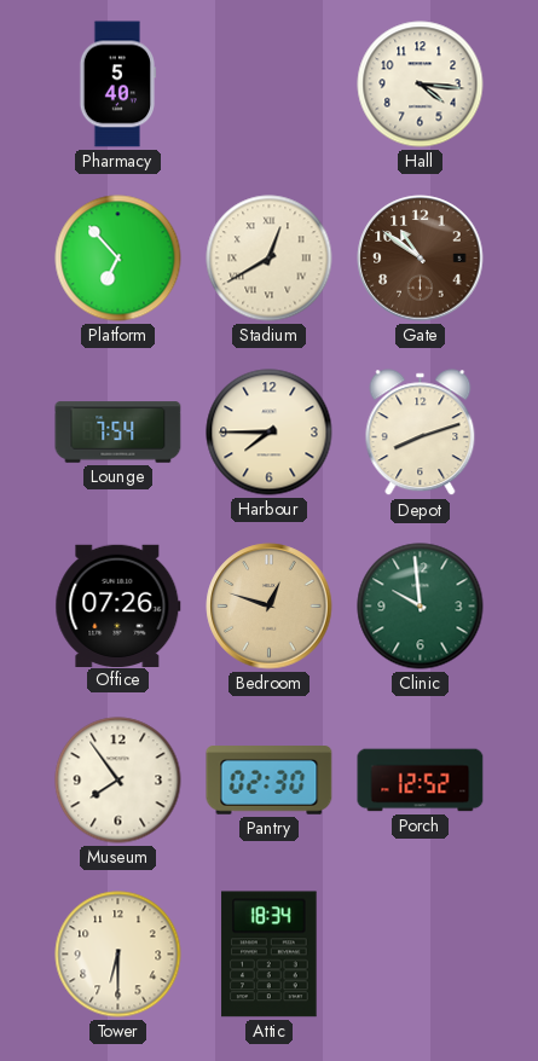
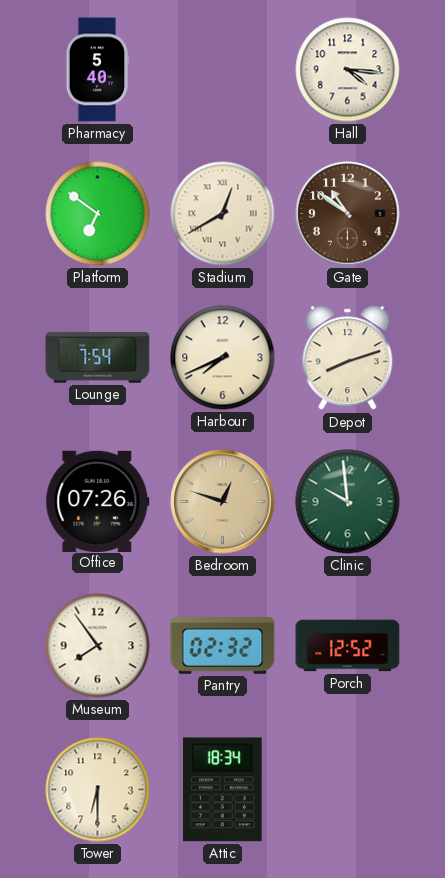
Platform: 6:53 -> 6:51
Harbour: 7:45 -> 7:41
Pantry: 02:30 -> 02:32
